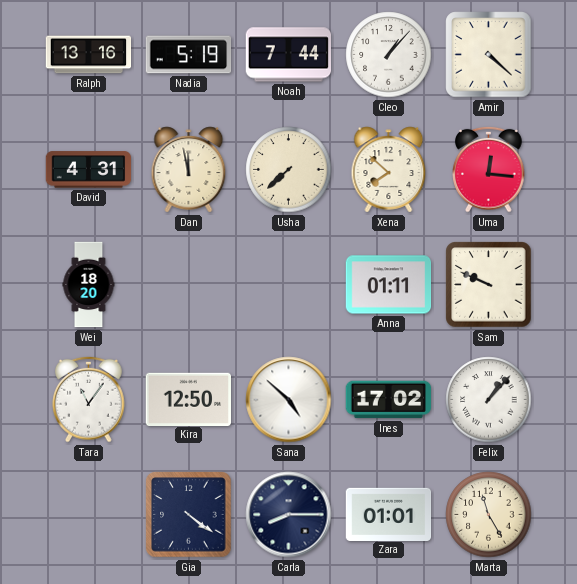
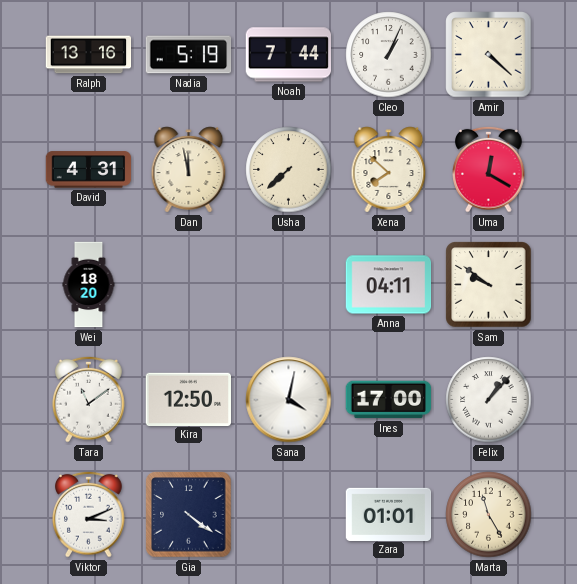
Cleo: 1:07 -> 1:04
Uma: 12:16 -> 12:20
Anna: 01:11 -> 04:11
Sam: 9:49 -> 9:51
Tara: 11:06 -> 11:09
Sana: 4:52 -> 4:02
Ines: 17:02 -> 17:00
Viktor: none -> 3:11
Carla: 8:15 -> none
